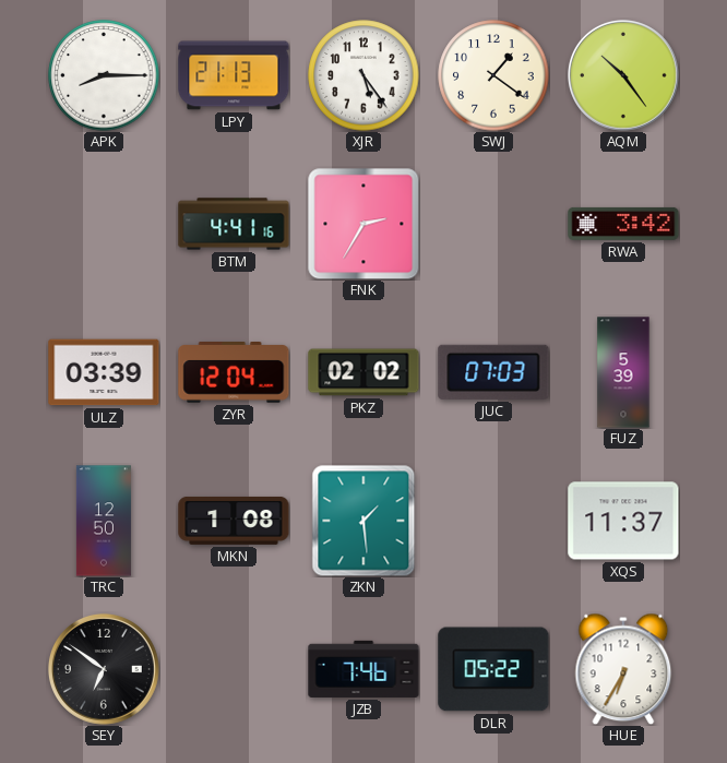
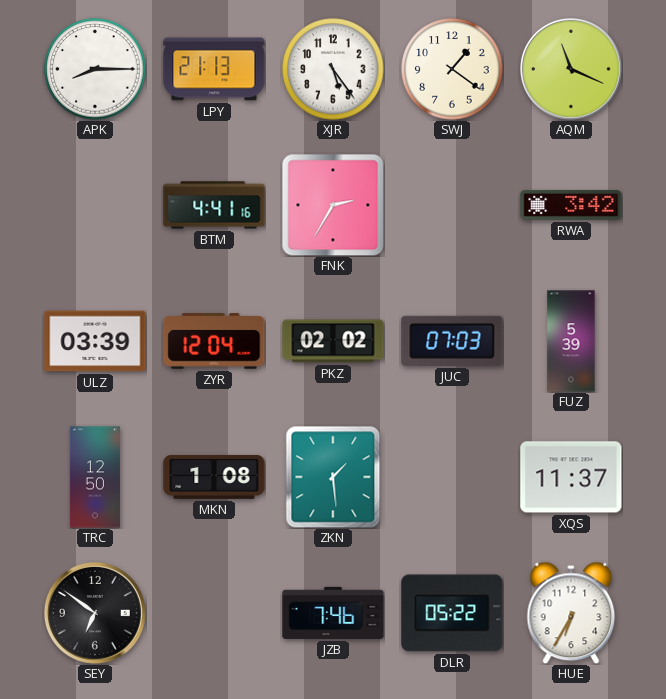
AQM: 10:24 -> 11:19
